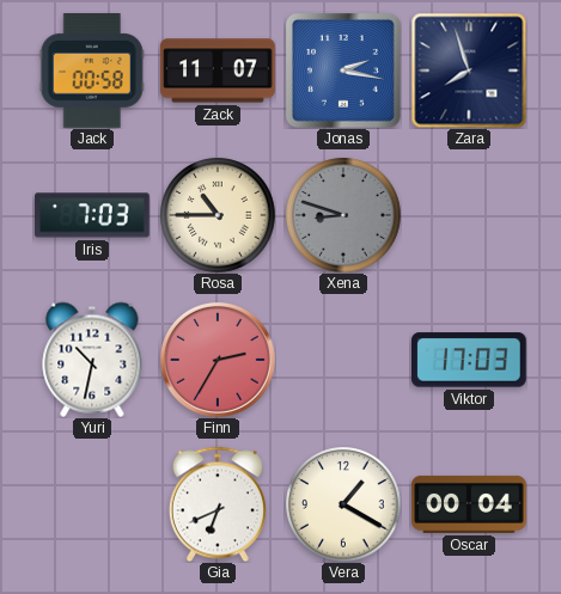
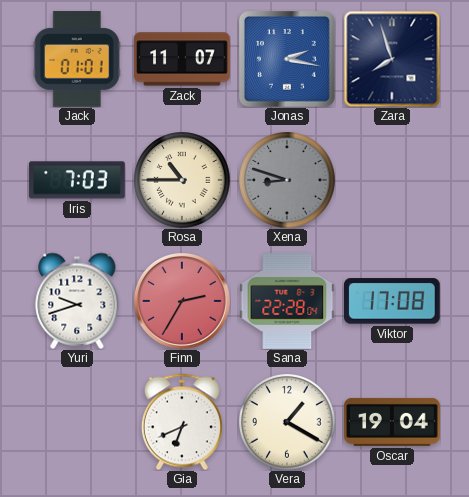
Jack: 00:58 -> 01:01
Yuri: 10:32 -> 9:42
Sana: none -> 22:28
Viktor: 17:03 -> 17:08
Oscar: 00:04 -> 19:04
